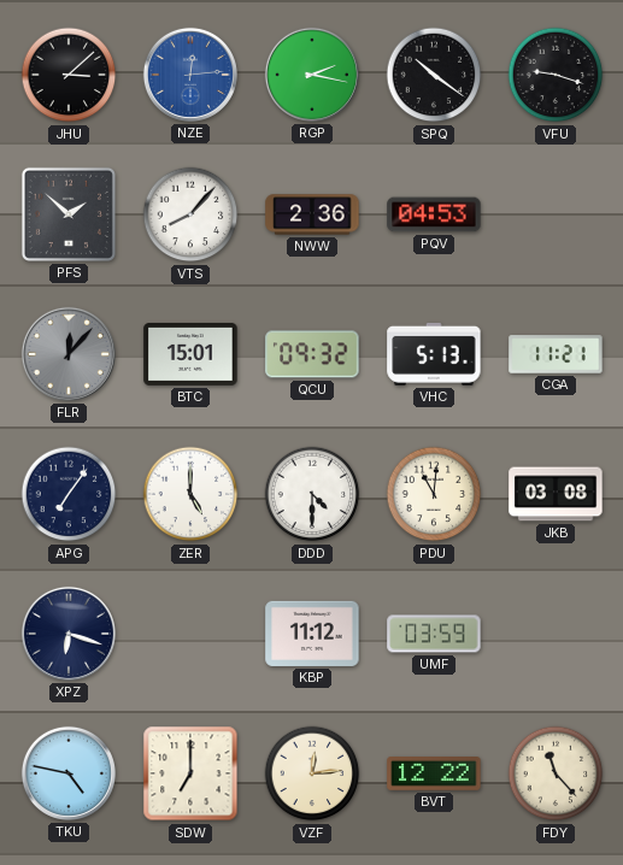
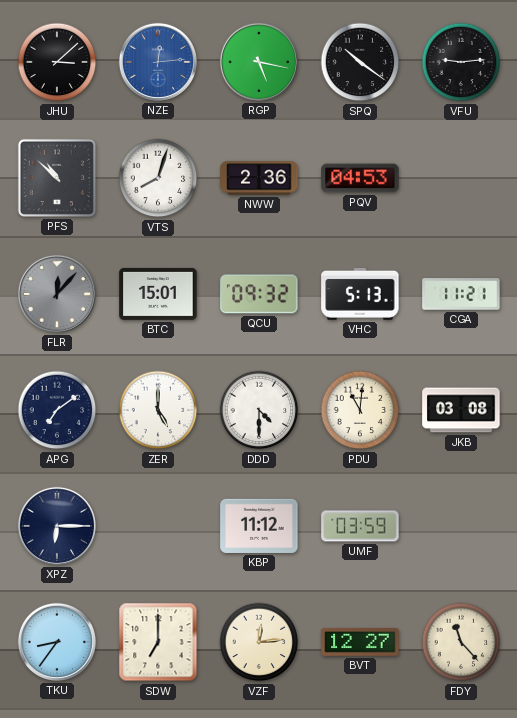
RGP: 2:17 -> 5:17
VFU: 9:18 -> 9:14
PFS: 1:52 -> 10:52
VTS: 8:07 -> 8:03
APG: 7:06 -> 7:09
XPZ: 6:18 -> 6:15
TKU: 4:47 -> 8:36
BVT: 12:22 -> 12:27
